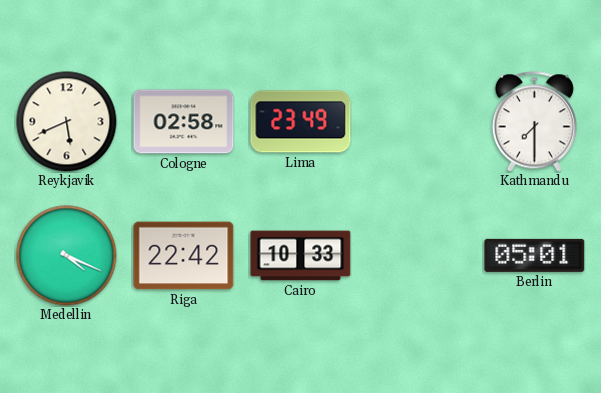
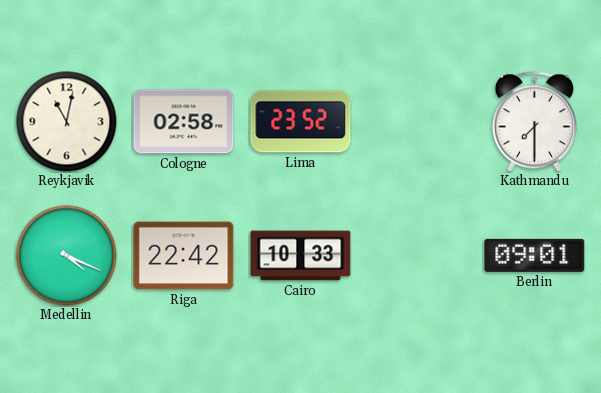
Reykjavik: 5:41 -> 11:02
Lima: 23:49 -> 23:52
Berlin: 05:01 -> 09:01
